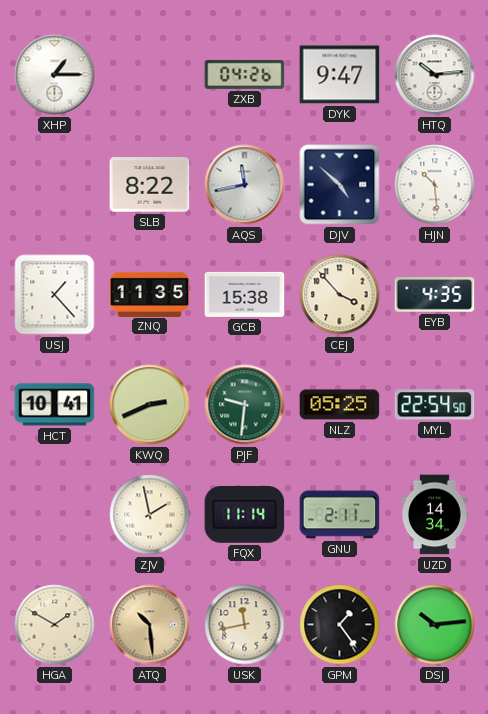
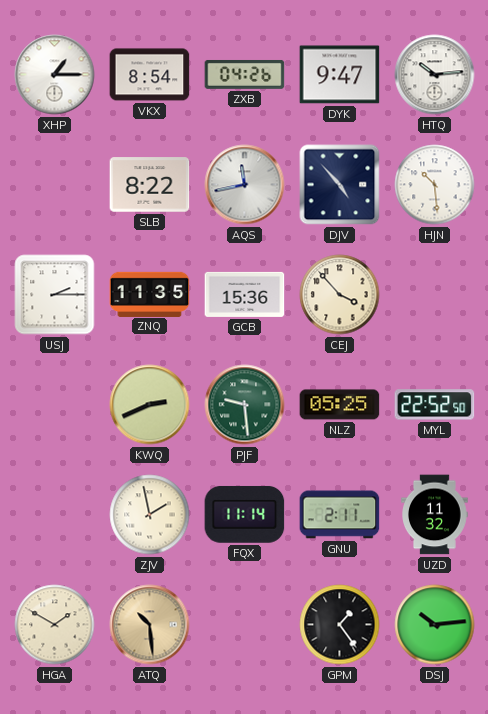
VKX: none -> 8:54
DJV: 4:52 -> 4:53
USJ: 1:23 -> 2:15
GCB: 15:38 -> 15:36
EYB: 4:35 -> none
HCT: 10:41 -> none
PJF: 9:31 -> 9:29
MYL: 22:54 -> 22:52
UZD: 14:34 -> 11:32
USK: 11:43 -> none
